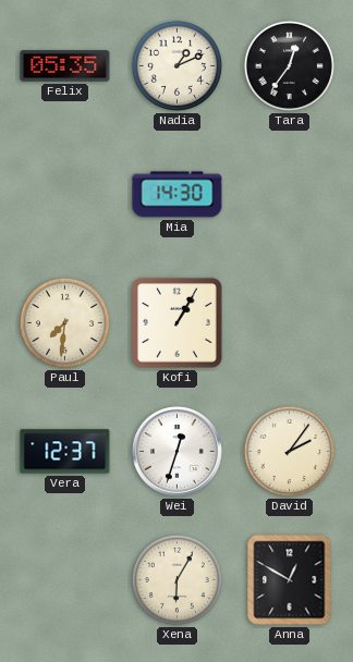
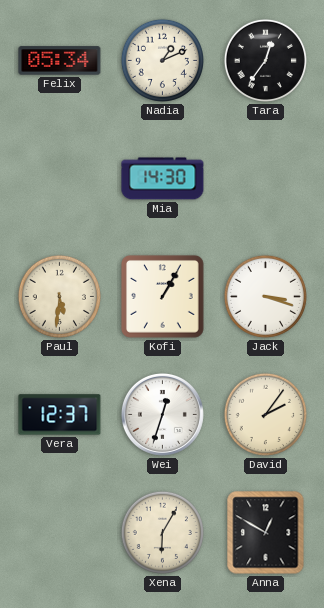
Felix: 05:35 -> 05:34
Paul: 7:31 -> 5:31
Jack: none -> 3:18
